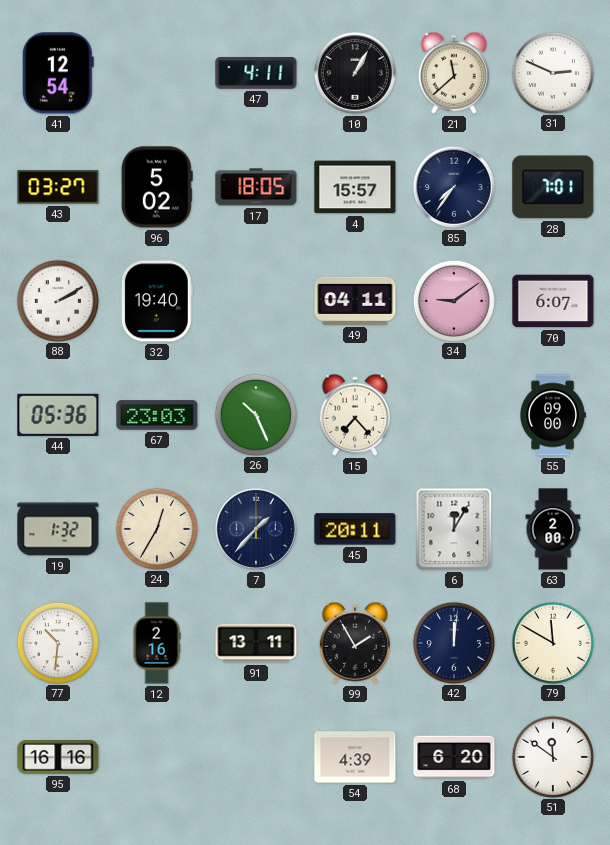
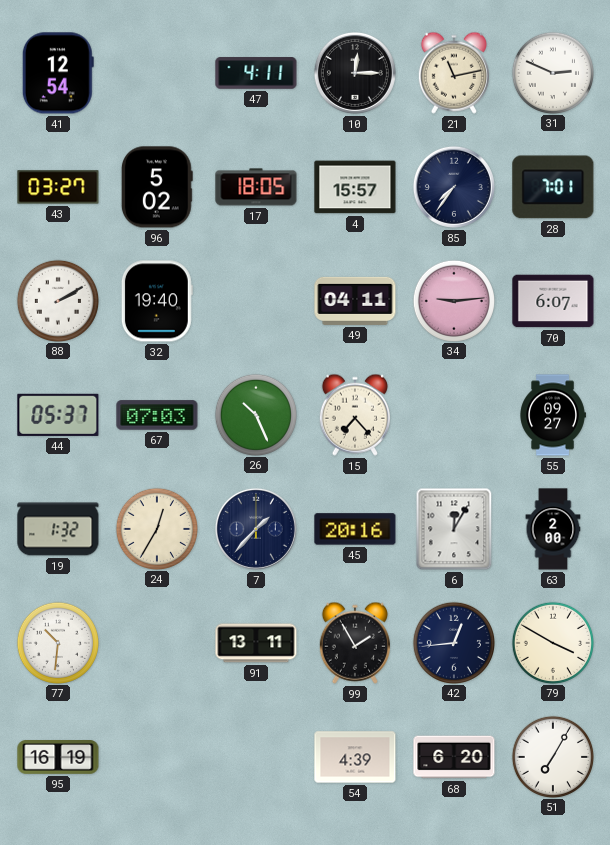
10: 1:05 -> 12:15
21: 11:38 -> 11:13
34: 9:09 -> 9:14
44: 05:36 -> 05:37
67: 23:03 -> 07:03
55: 09:00 -> 09:27
45: 20:11 -> 20:16
12: 2:16 -> none
42: 12:01 -> 12:44
79: 11:50 -> 3:50
95: 16:16 -> 16:19
51: 11:51 -> 7:05
